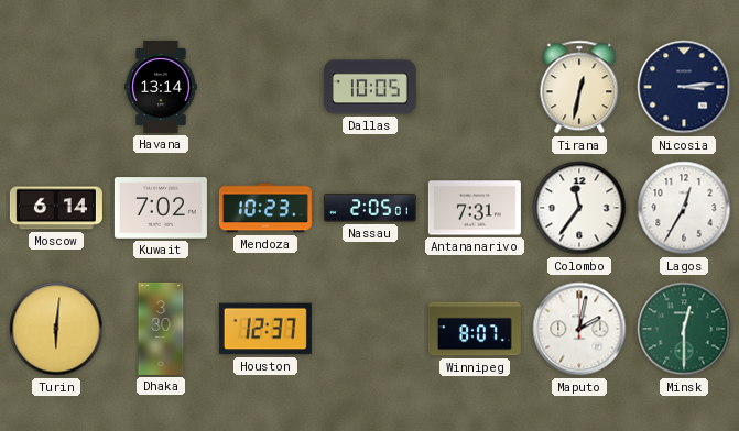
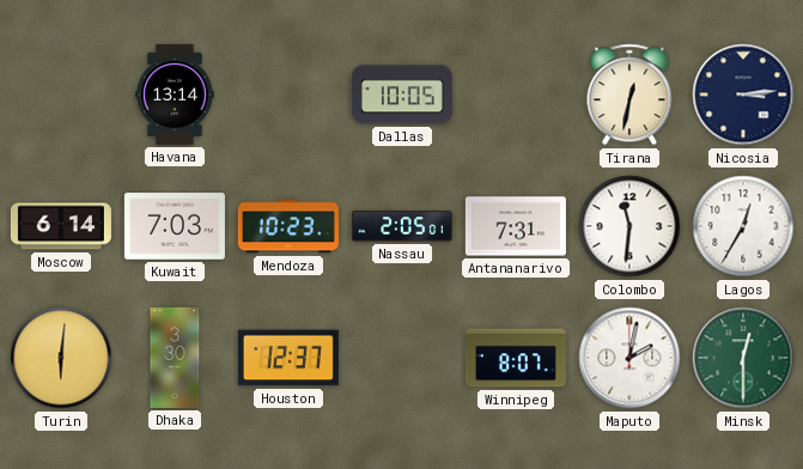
Kuwait: 7:02 -> 7:03
Colombo: 11:36 -> 11:31
